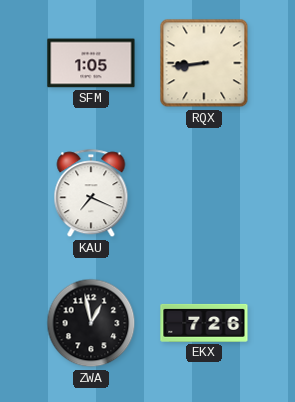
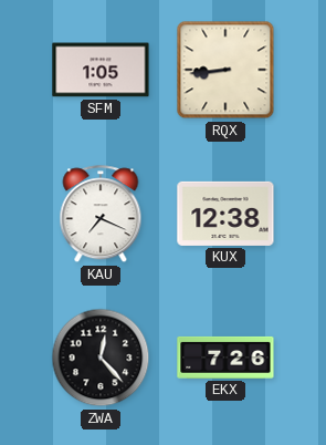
KUX: none -> 12:38
ZWA: 12:58 -> 12:23
